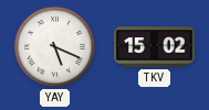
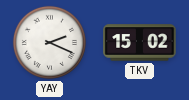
YAY: 5:19 -> 2:19
